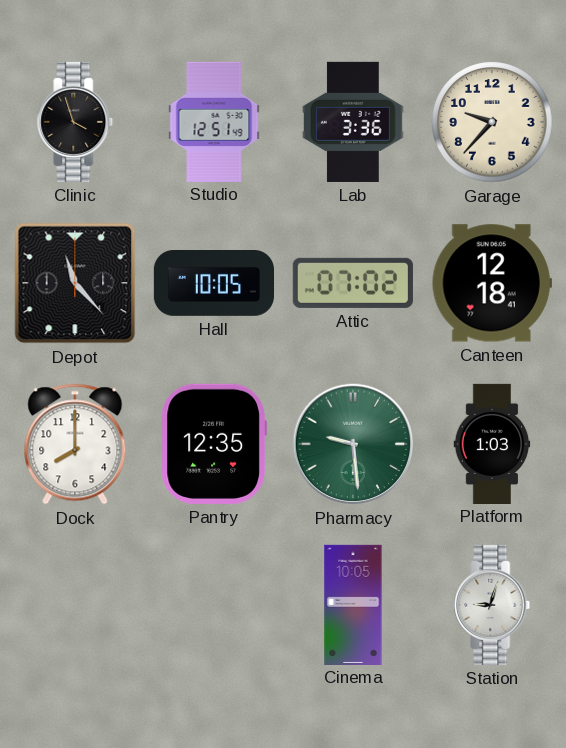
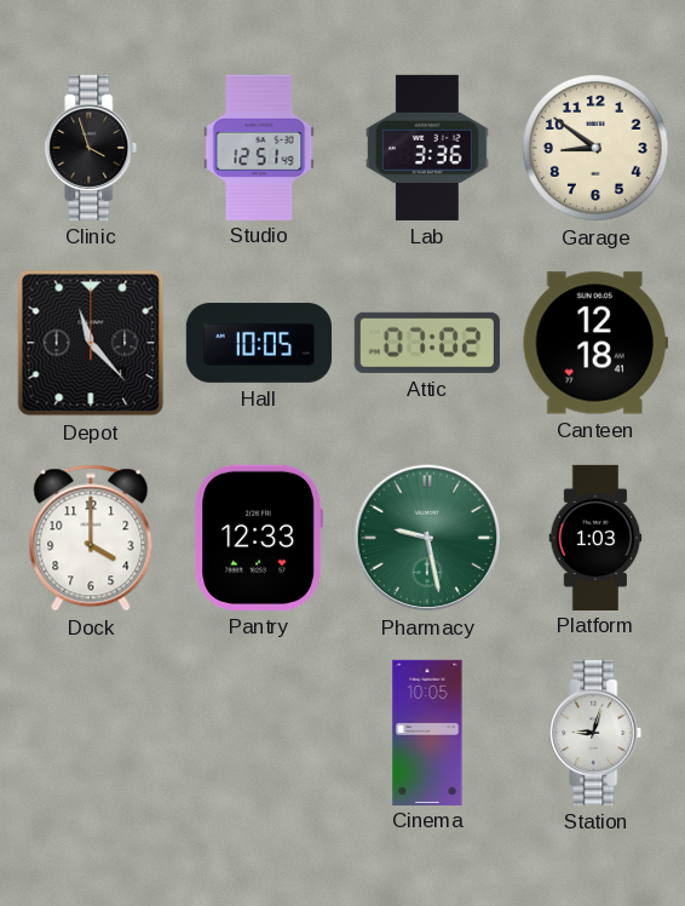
Garage: 9:37 -> 8:51
Dock: 8:00 -> 4:00
Pantry: 12:35 -> 12:33
Pharmacy: 9:29 -> 9:28
